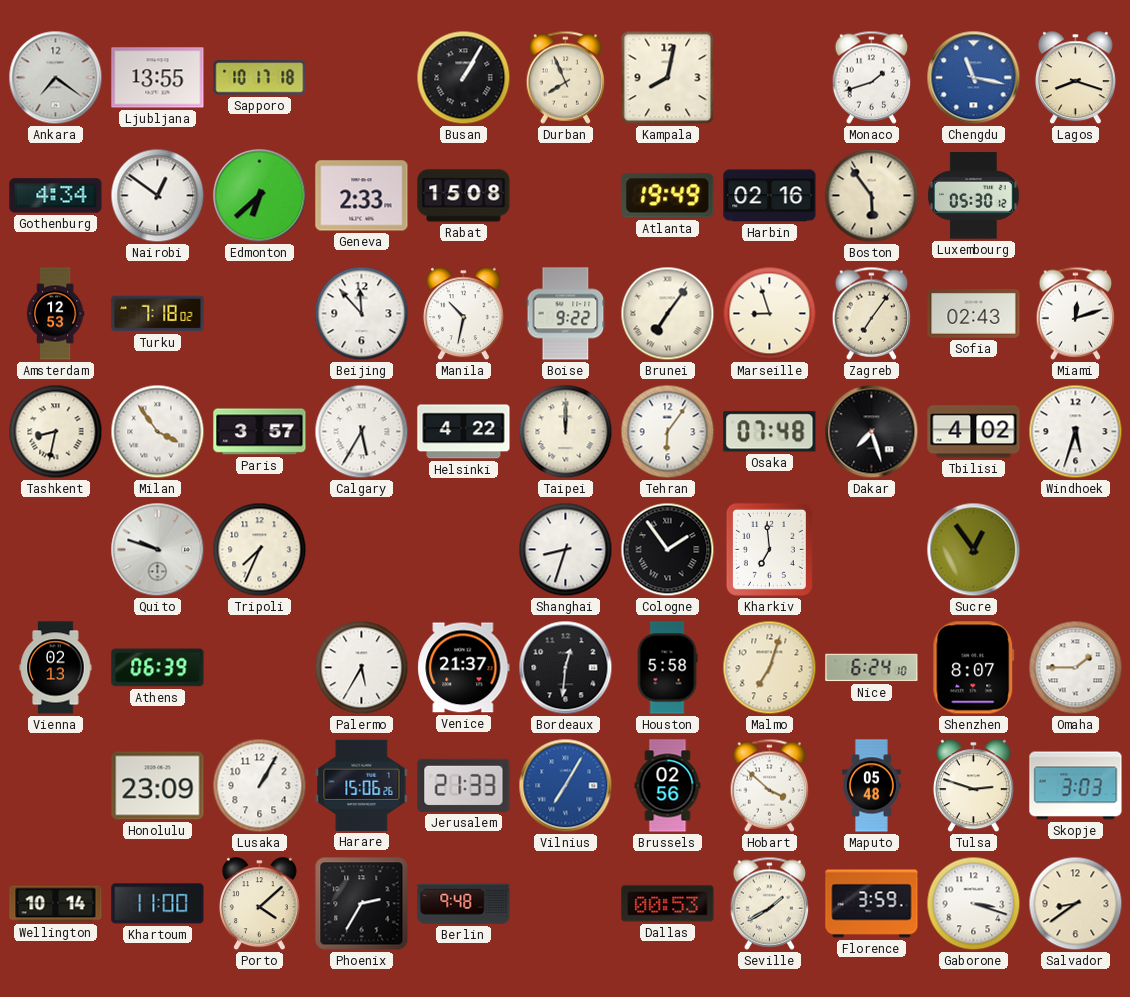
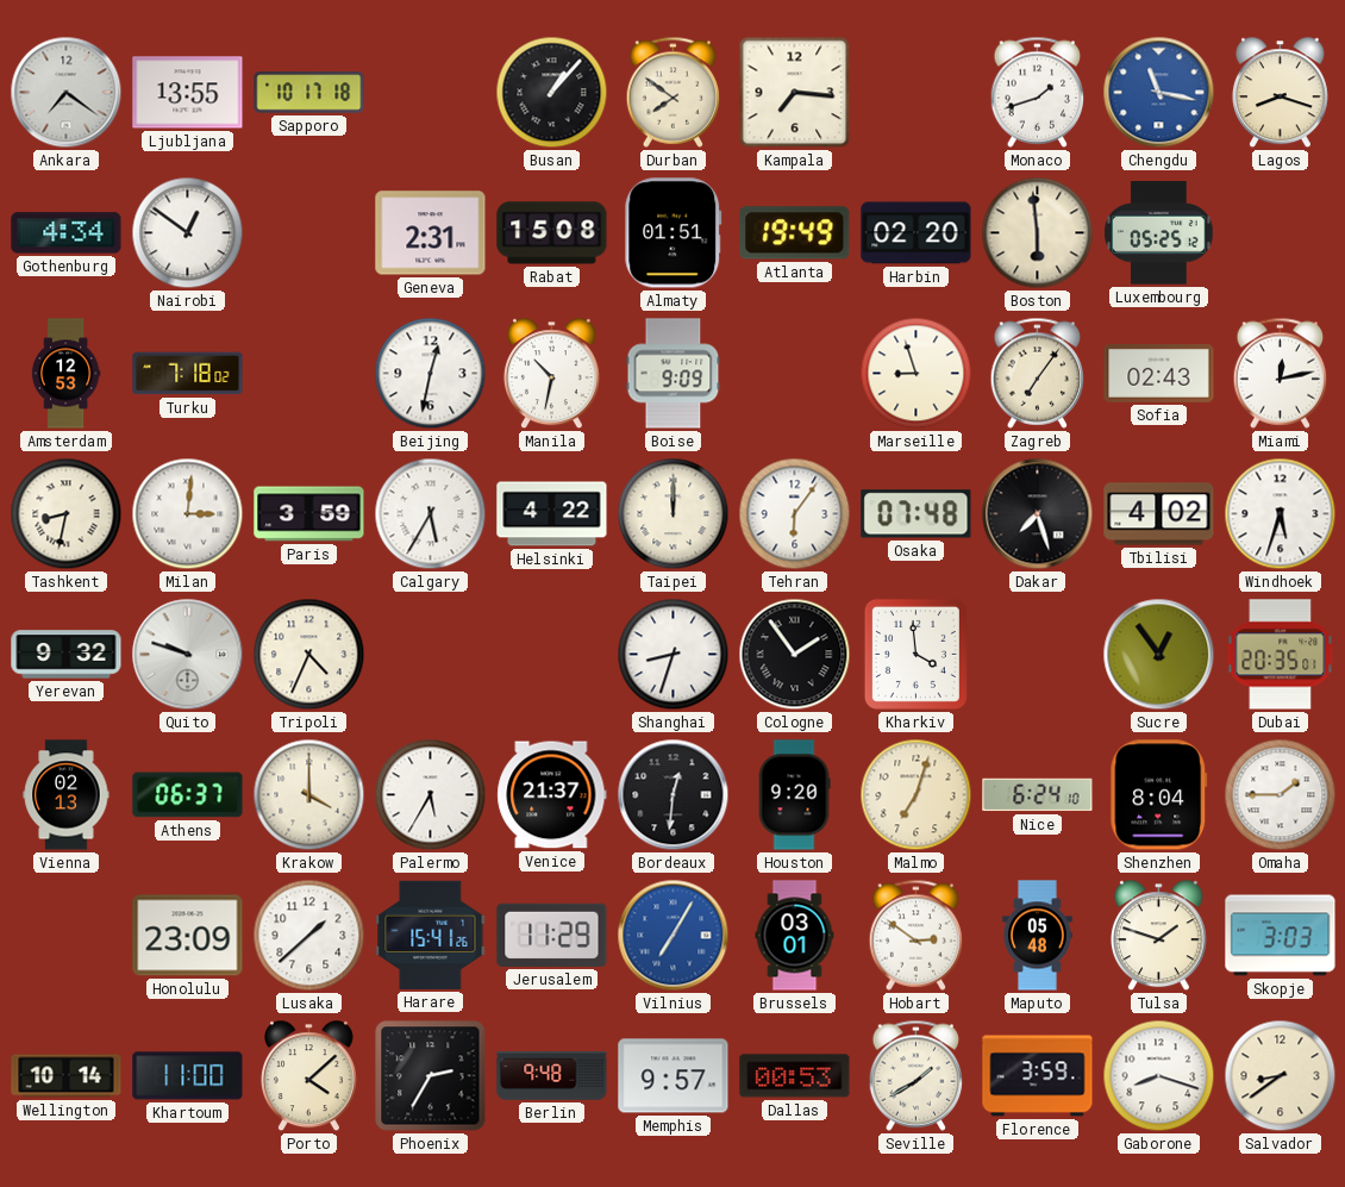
Busan: 1:05 -> 1:07
Durban: 7:56 -> 7:51
Kampala: 8:02 -> 7:16
Edmonton: 6:38 -> none
Geneva: 2:33 -> 2:31
Almaty: none -> 01:51
Harbin: 02:16 -> 02:20
Boston: 5:54 -> 5:59
Luxembourg: 05:30 -> 05:25
Beijing: 11:53 -> 12:32
Boise: 9:22 -> 9:09
Brunei: 7:06 -> none
Miami: 12:12 -> 12:13
Milan: 3:54 -> 3:01
Paris: 3:57 -> 3:59
Yerevan: none -> 9:32
Tripoli: 7:34 -> 4:34
Kharkiv: 6:59 -> 3:59
Dubai: none -> 20:35
Athens: 06:39 -> 06:37
Krakow: none -> 4:00
Houston: 5:58 -> 9:20
Shenzhen: 8:07 -> 8:04
Lusaka: 1:05 -> 1:38
Harare: 15:06 -> 15:41
Jerusalem: 21:33 -> 11:29
Brussels: 02:56 -> 03:01
Hobart: 3:52 -> 2:51
Tulsa: 2:48 -> 1:48
Memphis: none -> 9:57
Gaborone: 3:18 -> 8:18
